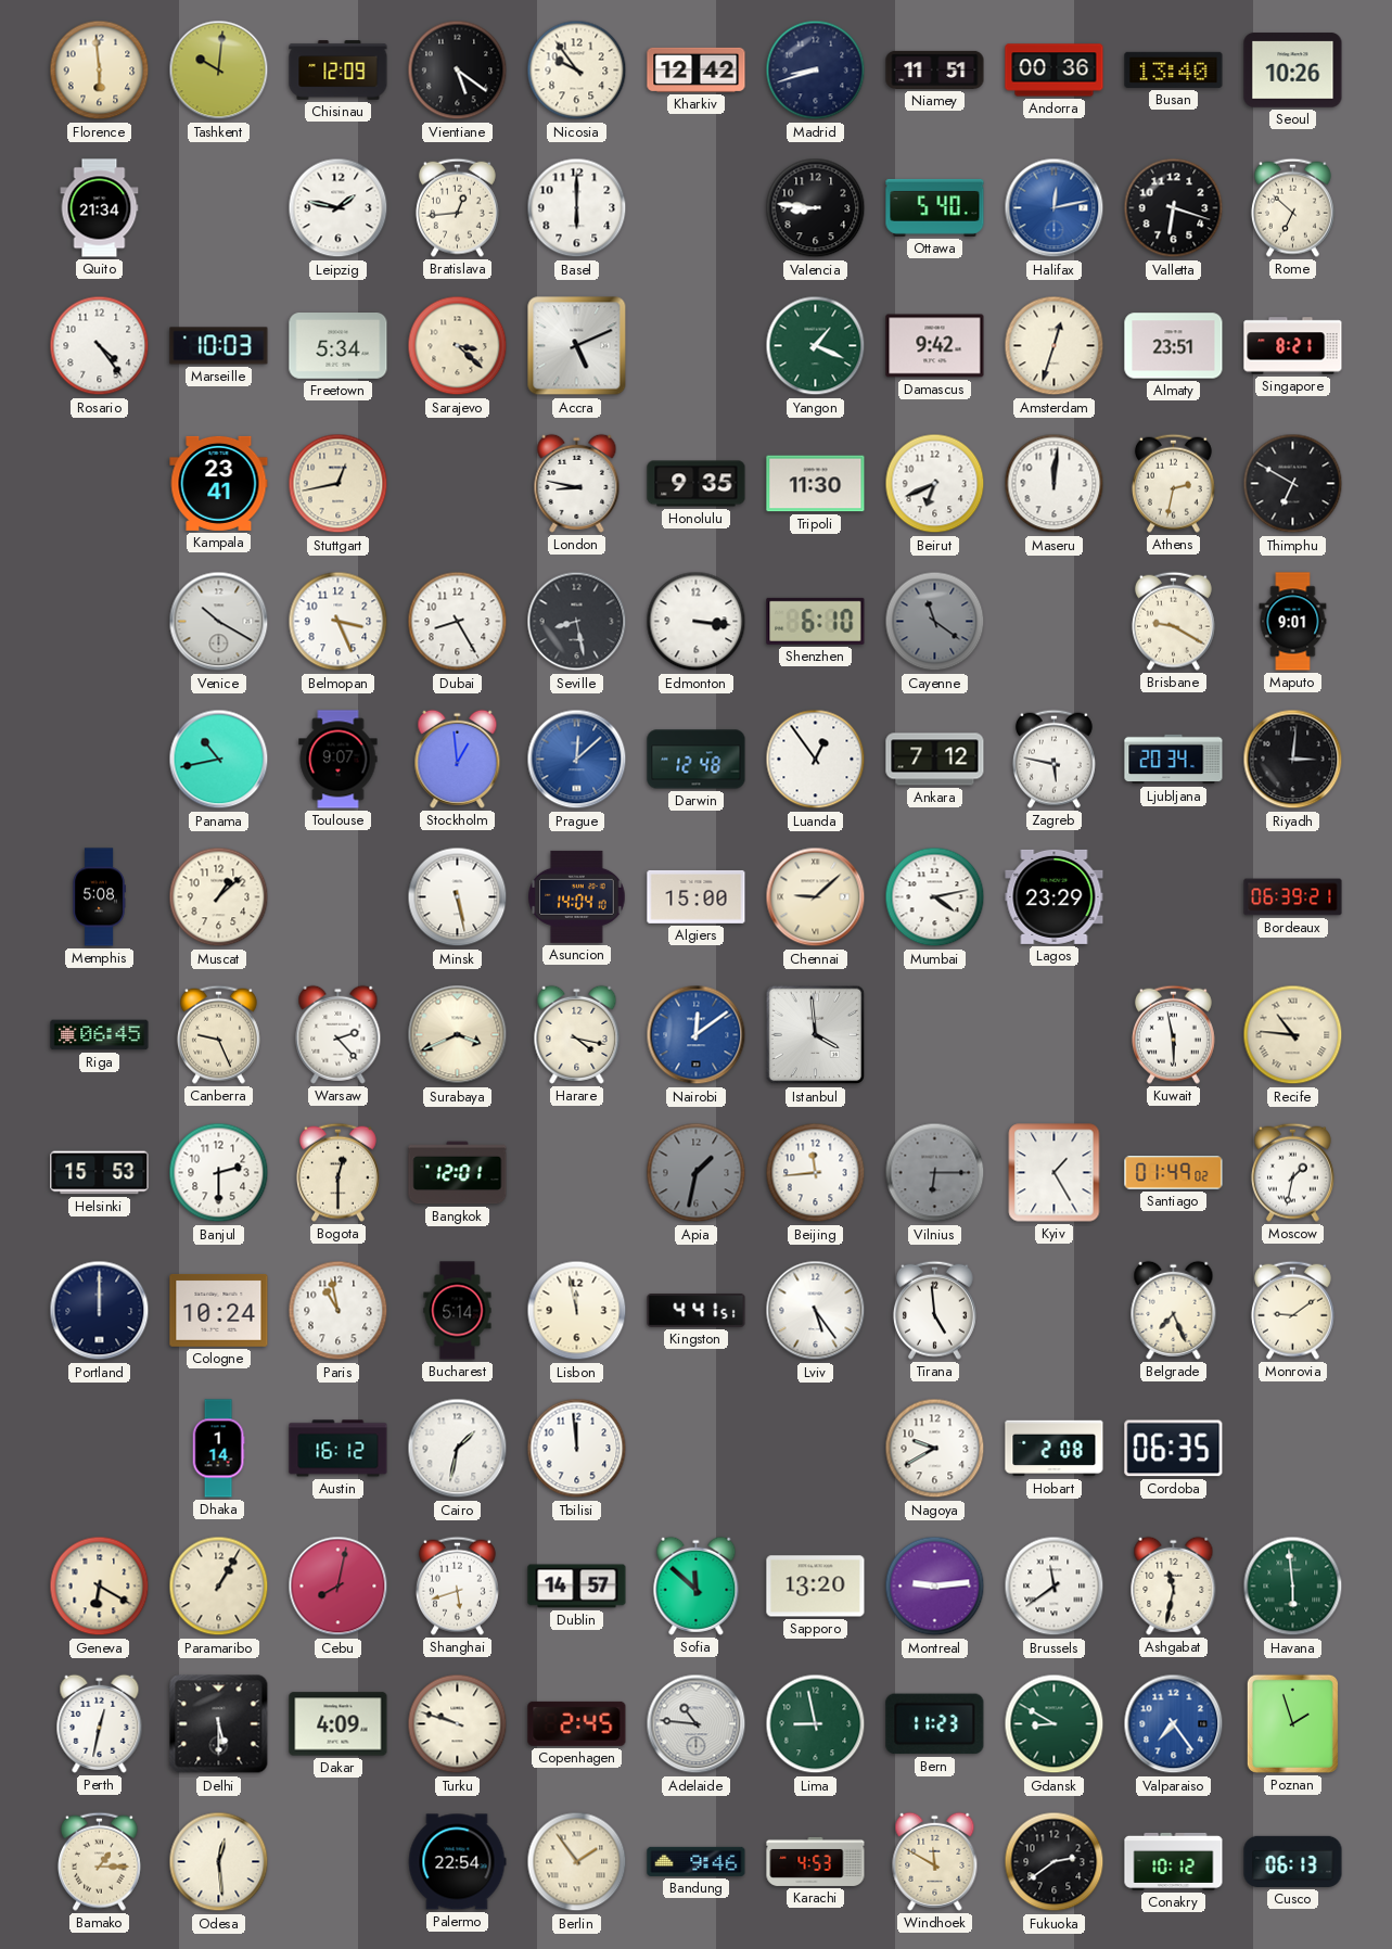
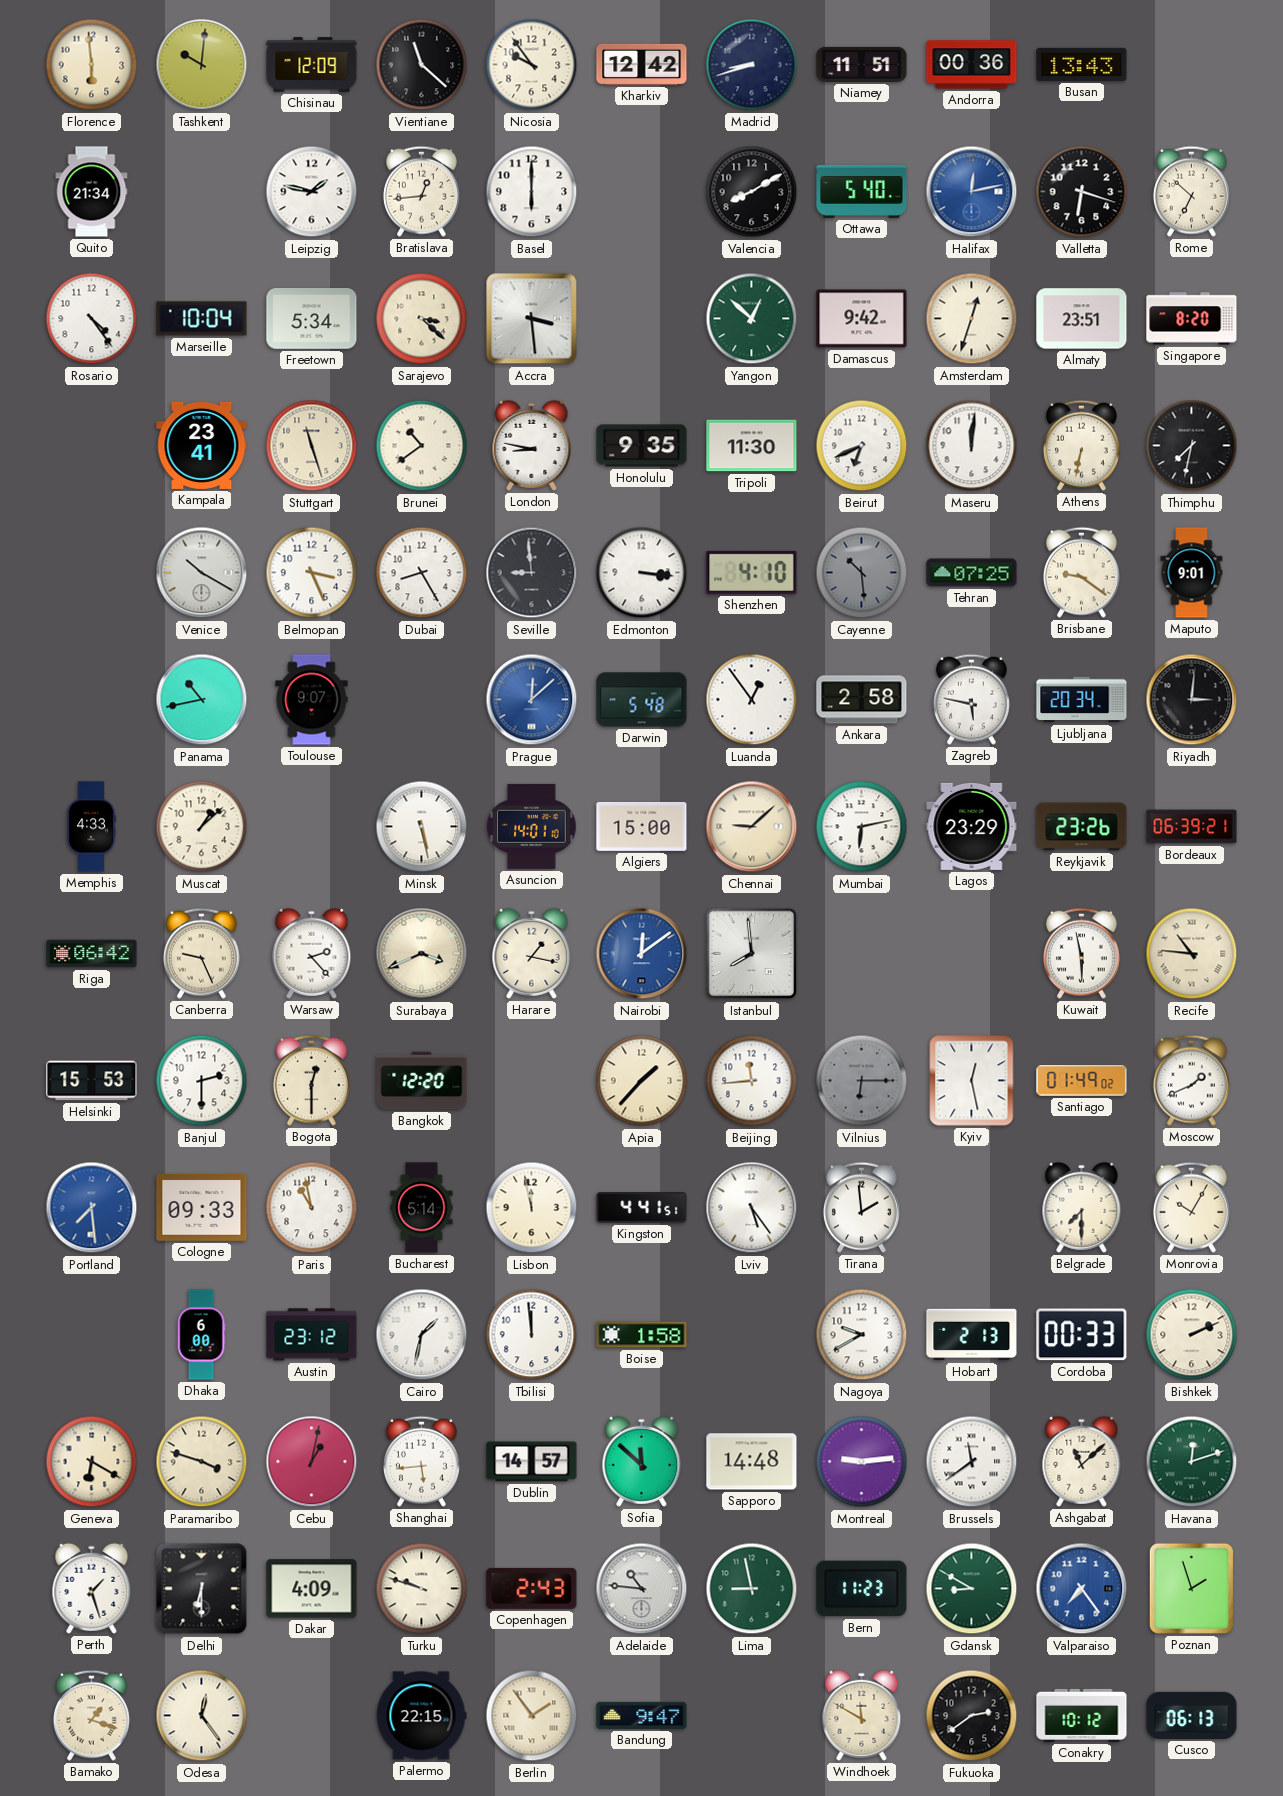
Vientiane: 5:21 -> 11:22
Busan: 13:40 -> 13:43
Seoul: 10:26 -> none
Valencia: 8:46 -> 8:10
Marseille: 10:03 -> 10:04
Accra: 5:11 -> 3:29
Yangon: 1:19 -> 12:52
Singapore: 8:21 -> 8:20
Stuttgart: 12:43 -> 11:27
Brunei: none -> 10:39
Athens: 2:32 -> 6:32
Thimphu: 6:50 -> 7:32
Seville: 8:28 -> 8:59
Shenzhen: 6:10 -> 4:10
Cayenne: 11:21 -> 10:29
Tehran: none -> 07:25
Brisbane: 9:20 -> 9:21
Stockholm: 12:59 -> none
Darwin: 12:48 -> 5:48
Ankara: 7:12 -> 2:58
Memphis: 5:08 -> 4:33
Asuncion: 14:04 -> 14:01
Mumbai: 4:13 -> 6:13
Reykjavik: none -> 23:26
Riga: 06:45 -> 06:42
Harare: 4:17 -> 1:17
Istanbul: 3:59 -> 7:59
Bangkok: 12:01 -> 12:20
Apia: 1:32 -> 1:37
Apia dial: grey -> cream
Kyiv: 1:25 -> 12:28
Moscow: 1:32 -> 1:41
Portland: 12:00 -> 7:29
Portland dial: navy -> blue
Cologne: 10:24 -> 09:33
Tirana: 4:59 -> 1:59
Belgrade: 7:26 -> 7:30
Monrovia: 9:09 -> 10:05
Dhaka: 1:14 -> 6:00
Austin: 16:12 -> 23:12
Boise: none -> 1:58
Hobart: 2:08 -> 2:13
Cordoba: 06:35 -> 00:33
Bishkek: none -> 2:11
Paramaribo: 1:05 -> 3:48
Cebu: 8:02 -> 1:02
Shanghai: 5:42 -> 5:44
Sapporo: 13:20 -> 14:48
Ashgabat: 11:32 -> 11:08
Havana: 5:59 -> 12:12
Perth: 12:32 -> 1:27
Delhi: 5:30 -> 6:30
Copenhagen: 2:45 -> 2:43
Bamako: 1:15 -> 1:18
Odesa: 12:29 -> 12:24
Palermo: 22:54 -> 22:15
Bandung: 9:46 -> 9:47
Karachi: 4:53 -> none
